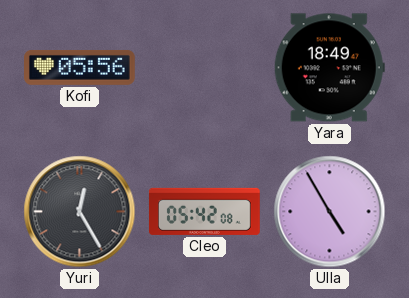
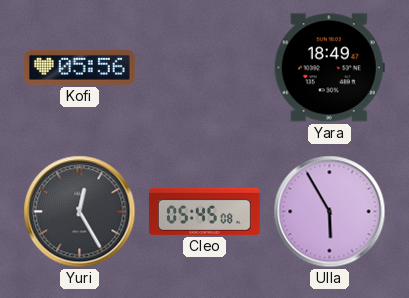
Cleo: 05:42 -> 05:45
Ulla: 4:55 -> 5:55
